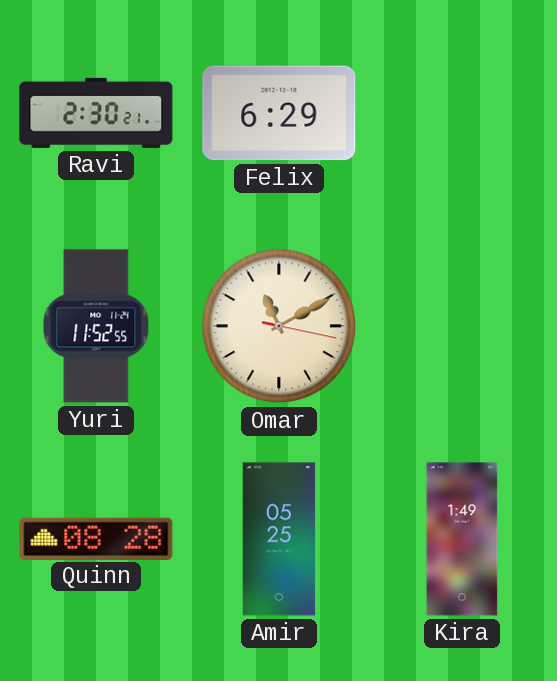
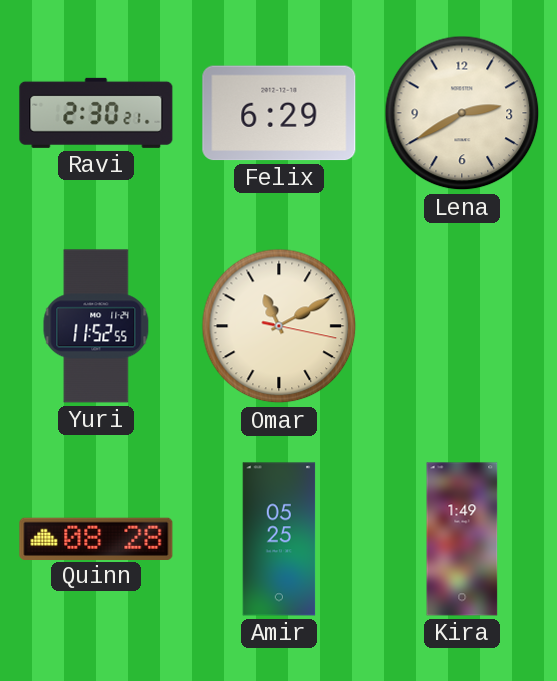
Lena: none -> 2:40
